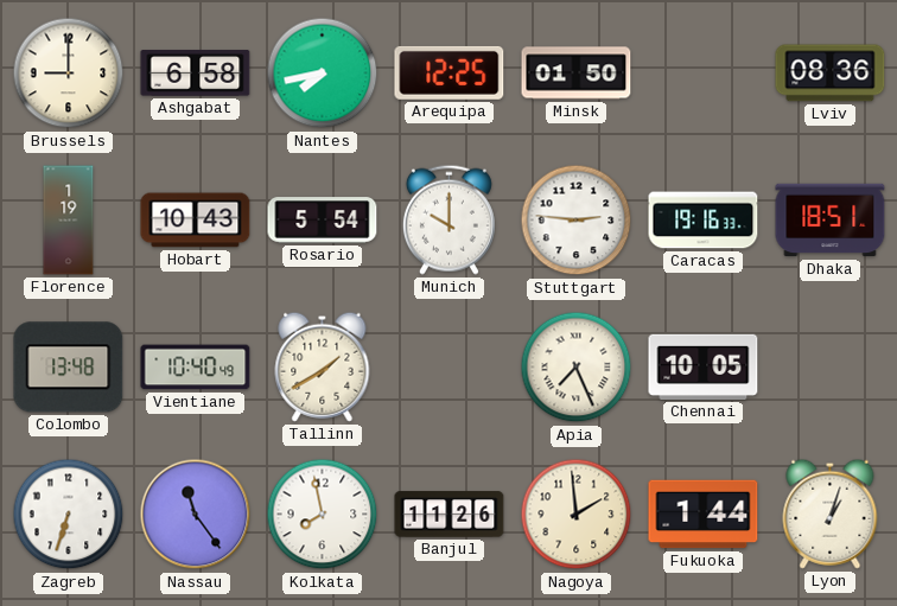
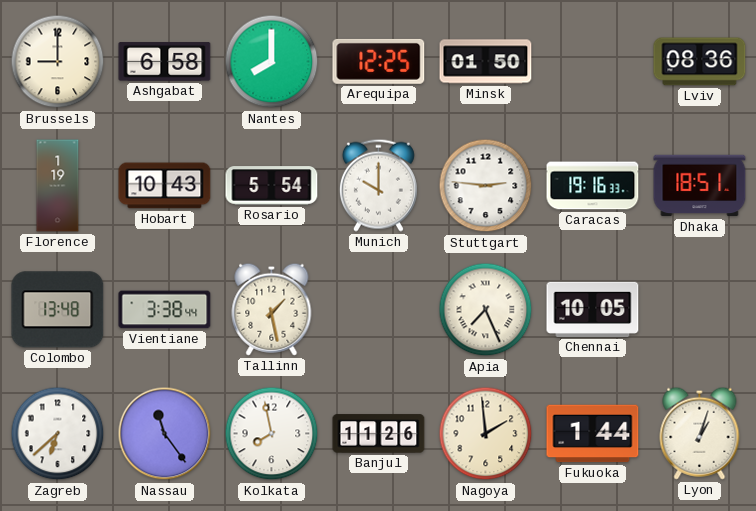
Nantes: 7:43 -> 8:00
Vientiane: 10:40 -> 3:38
Tallinn: 1:40 -> 1:28
Zagreb: 6:33 -> 6:38
